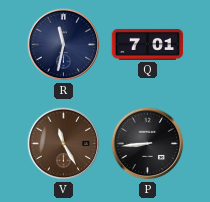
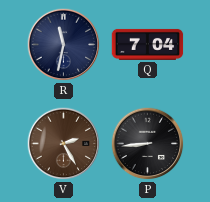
Q: 7:01 -> 7:04
V: 11:25 -> 2:25
